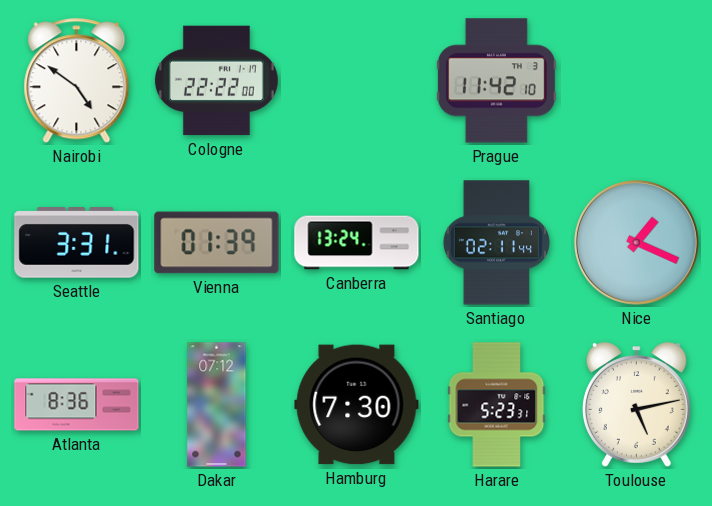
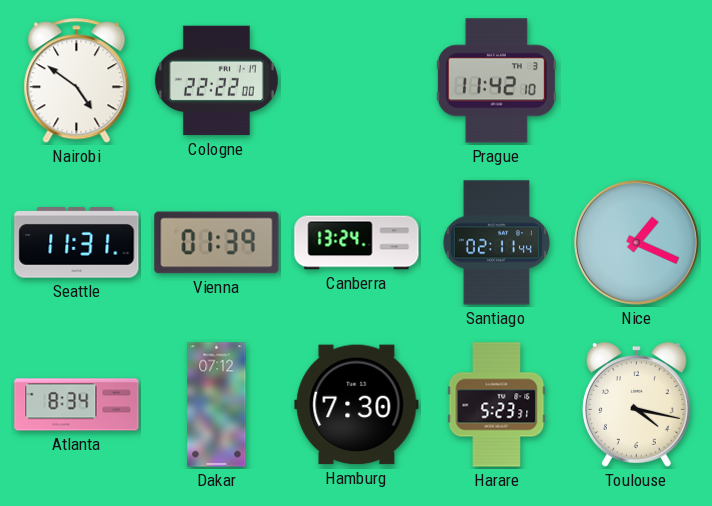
Seattle: 3:31 -> 11:31
Atlanta: 8:36 -> 8:34
Toulouse: 5:13 -> 4:17
